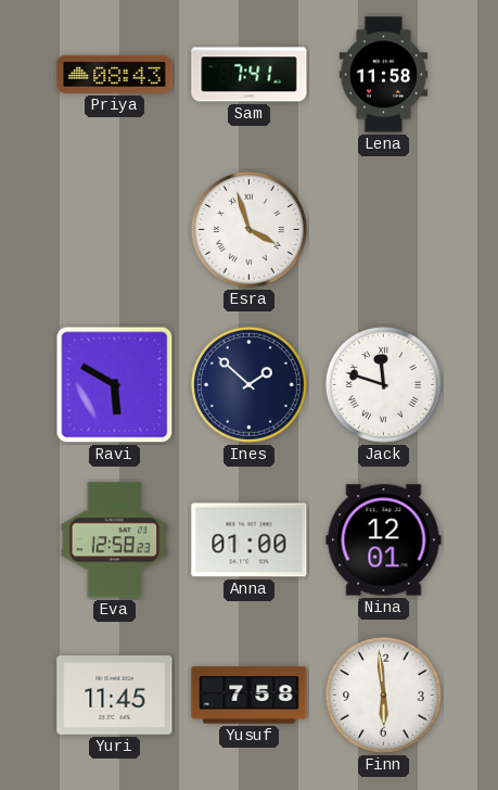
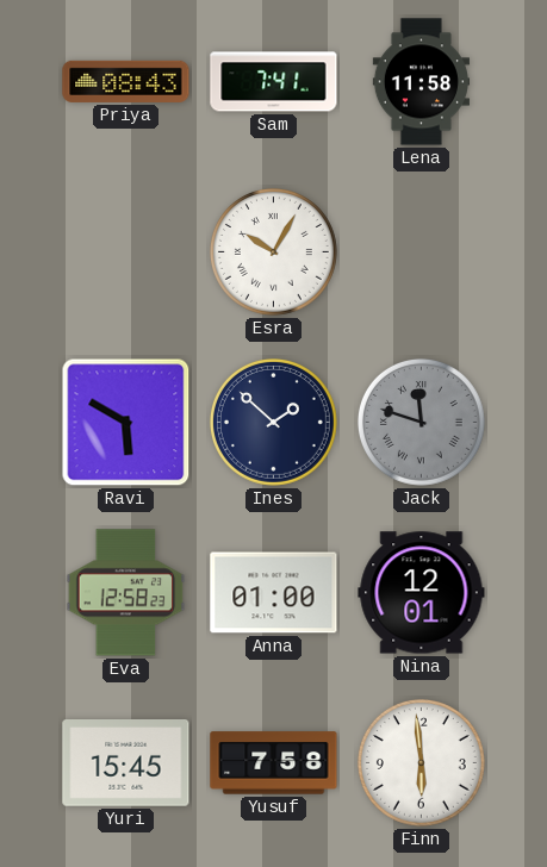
Esra: 3:57 -> 10:05
Jack dial: white -> grey
Yuri: 11:45 -> 15:45
